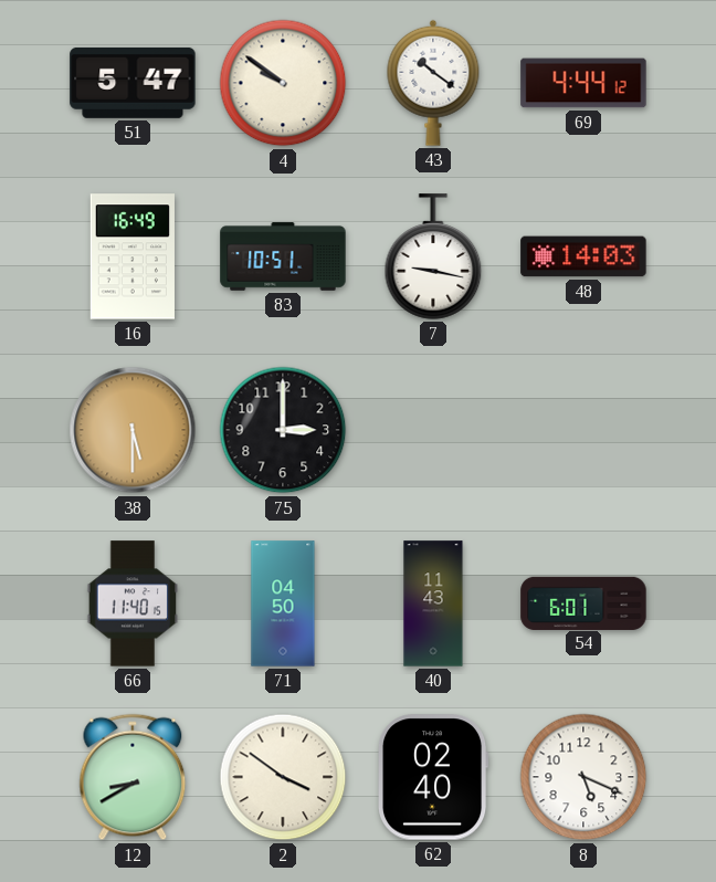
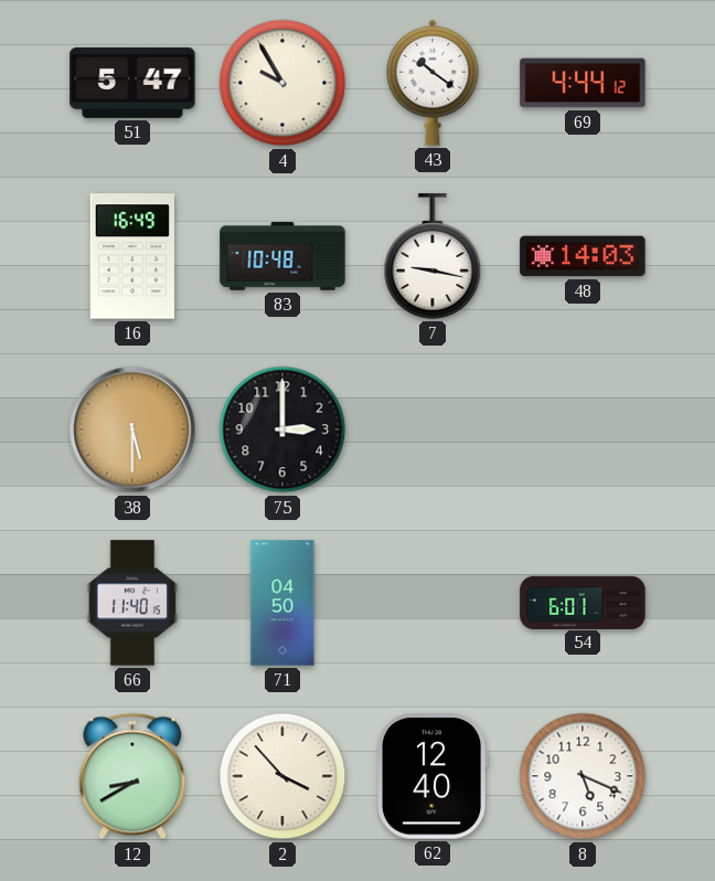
4: 9:51 -> 9:55
83: 10:51 -> 10:48
40: 11:43 -> none
2: 3:51 -> 3:53
62: 02:40 -> 12:40
